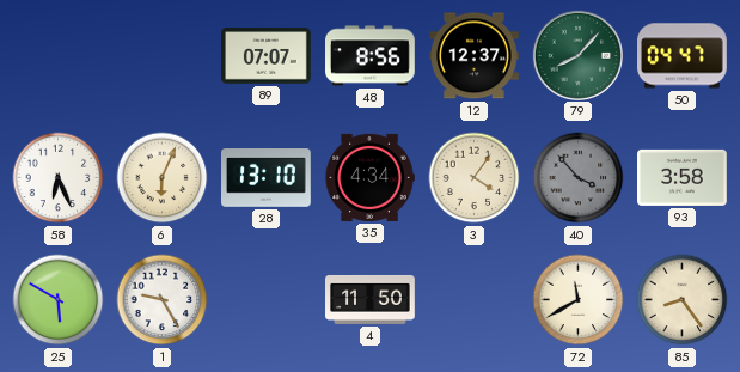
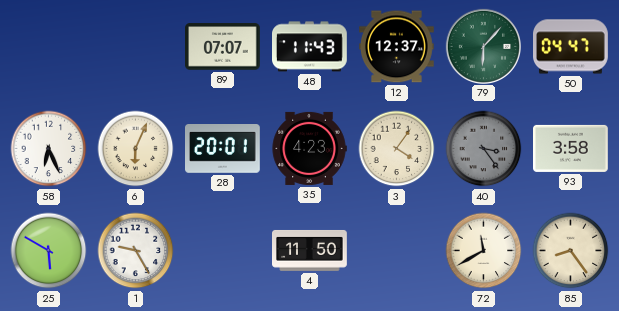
48: 8:56 -> 11:43
79: 8:07 -> 6:07
28: 13:10 -> 20:01
35: 4:34 -> 4:23
40: 3:53 -> 3:24
